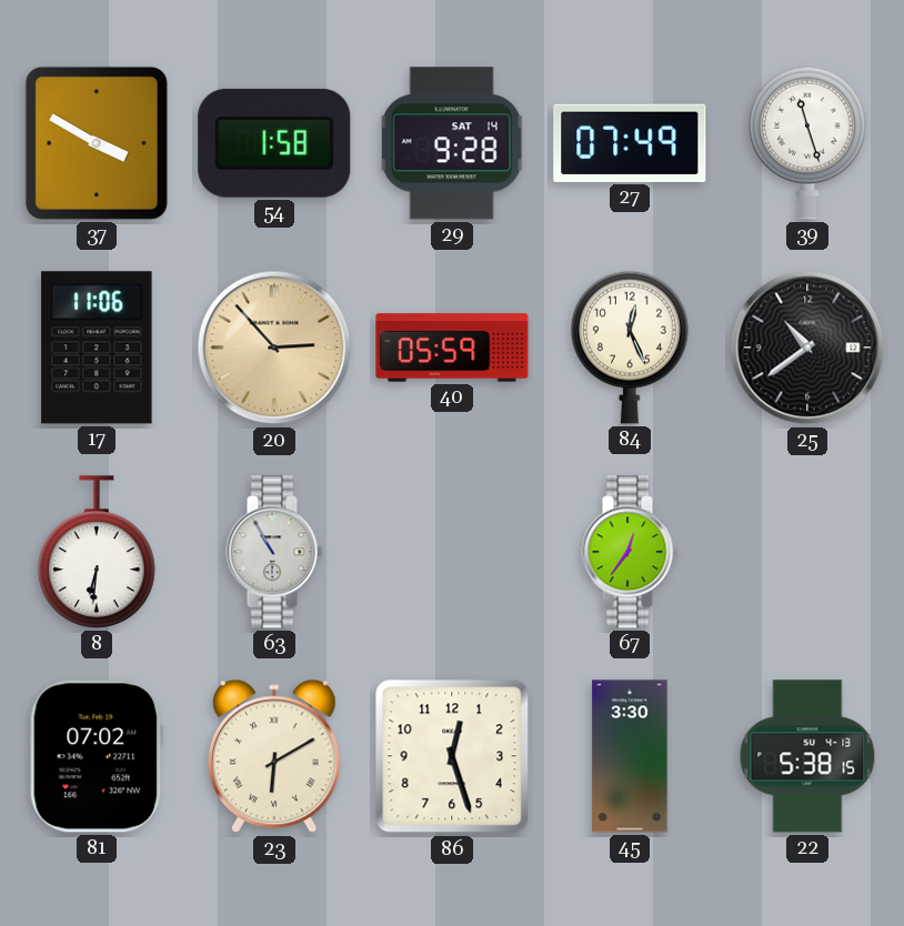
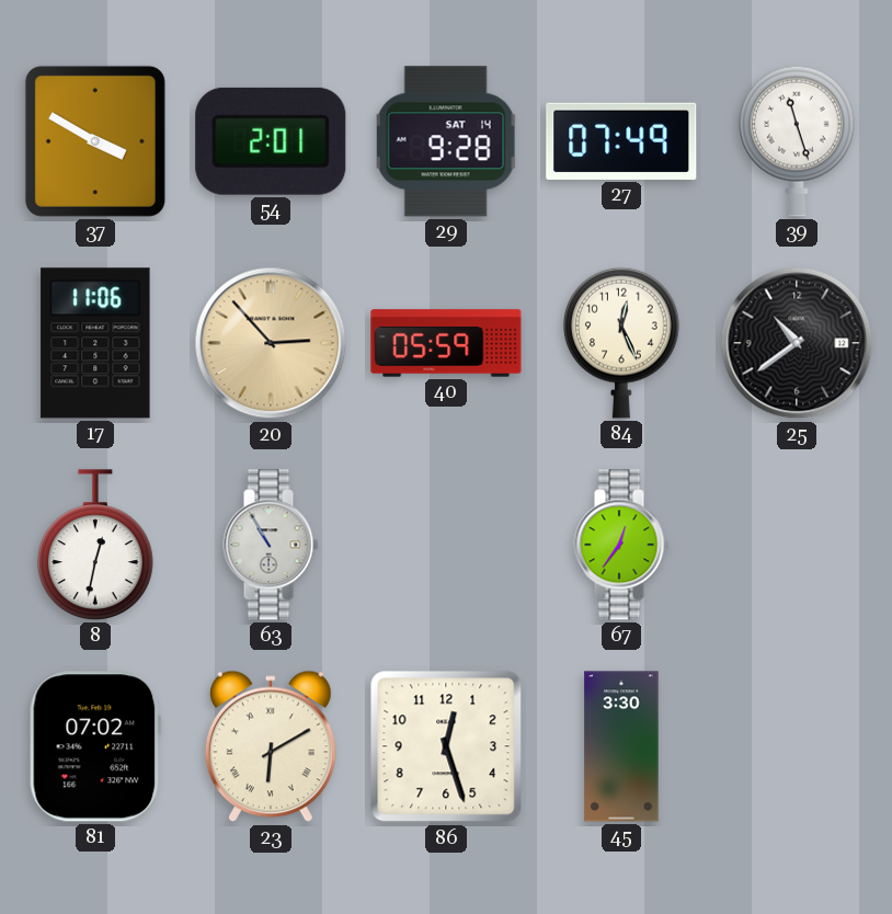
54: 1:58 -> 2:01
8: 6:31 -> 12:32
22: 5:38 -> none
